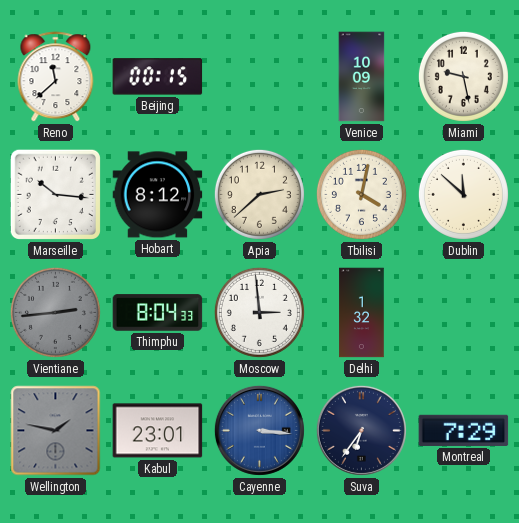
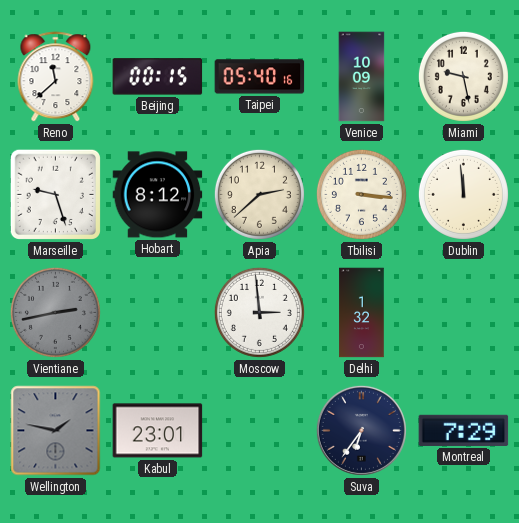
Taipei: none -> 05:40
Marseille: 10:16 -> 9:27
Tbilisi: 4:02 -> 3:16
Dublin: 11:52 -> 11:59
Vientiane: 2:44 -> 2:43
Thimphu: 8:04 -> none
Cayenne: 3:16 -> none
